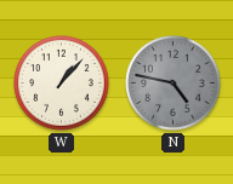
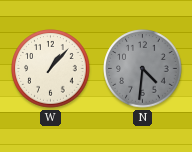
N: 4:47 -> 4:31
